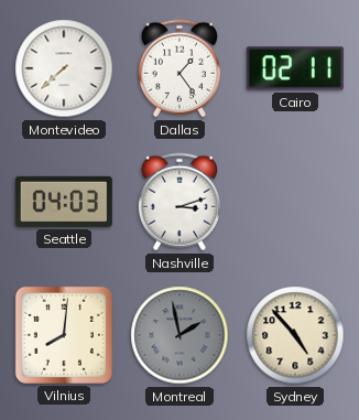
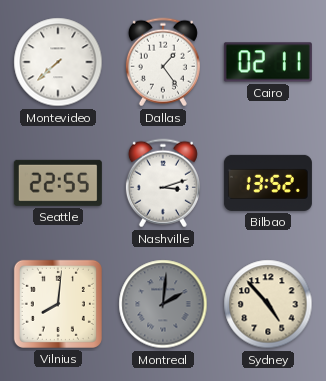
Seattle: 04:03 -> 22:55
Bilbao: none -> 13:52
Montreal: 1:58 -> 2:01
